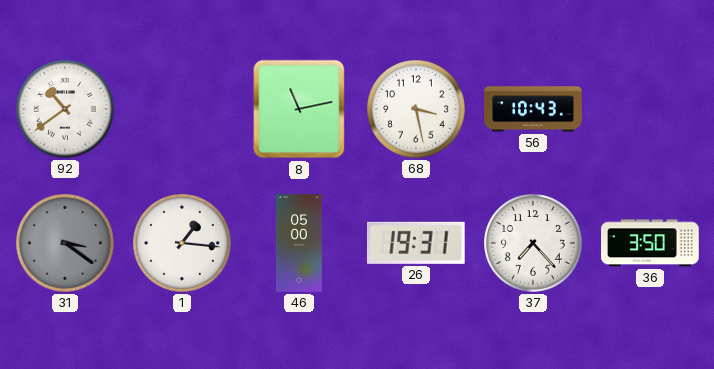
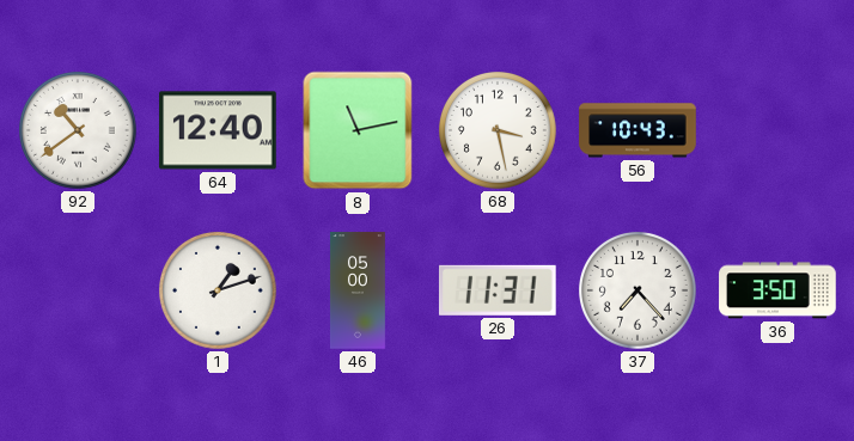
64: none -> 12:40
31: 3:21 -> none
1: 1:16 -> 1:12
26: 19:31 -> 11:31
